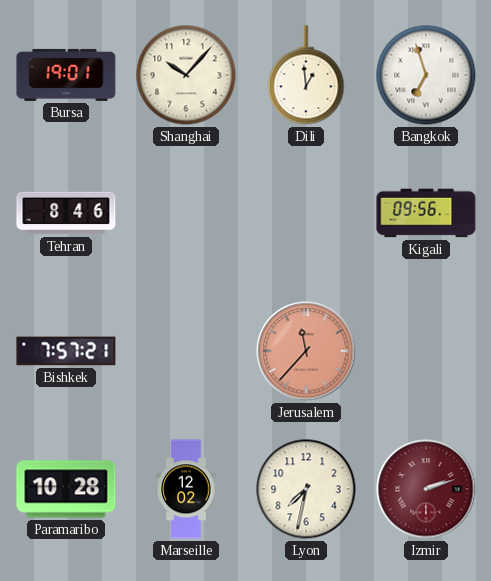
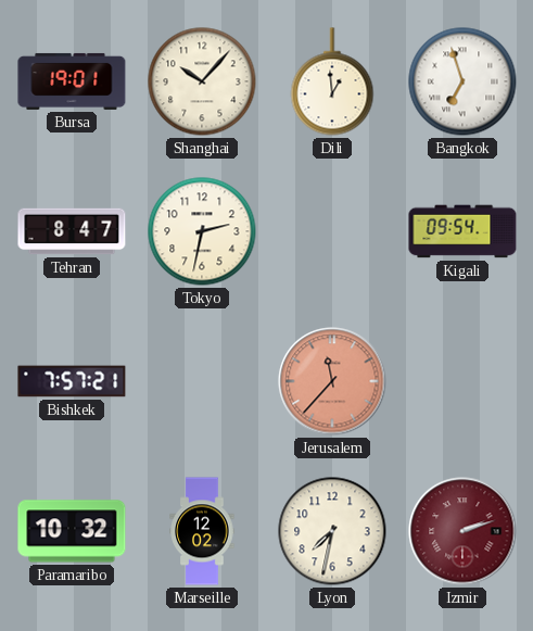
Tehran: 8:46 -> 8:47
Tokyo: none -> 2:32
Kigali: 09:56 -> 09:54
Paramaribo: 10:28 -> 10:32
